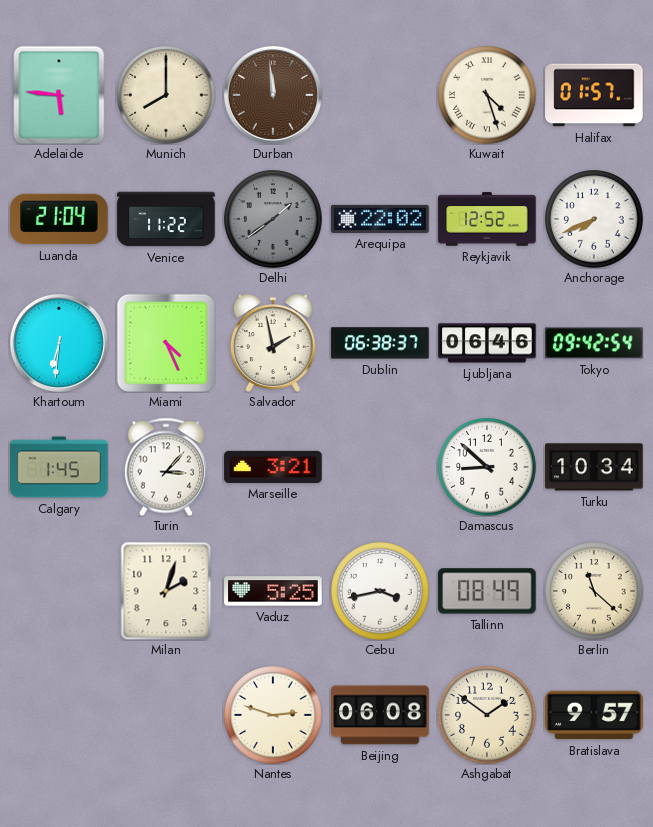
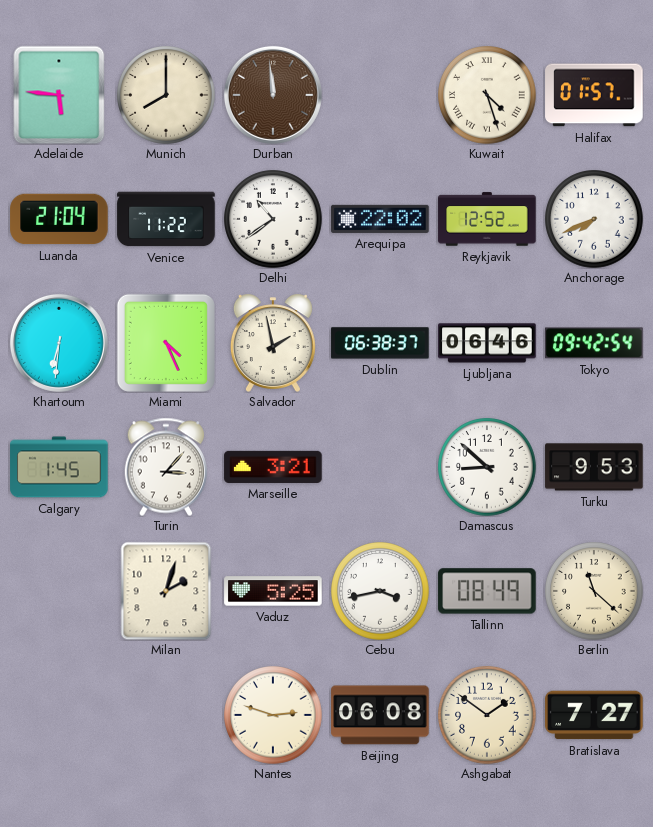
Delhi: 1:39 -> 10:39
Delhi dial: grey -> white
Turku: 10:34 -> 9:53
Bratislava: 9:57 -> 7:27
